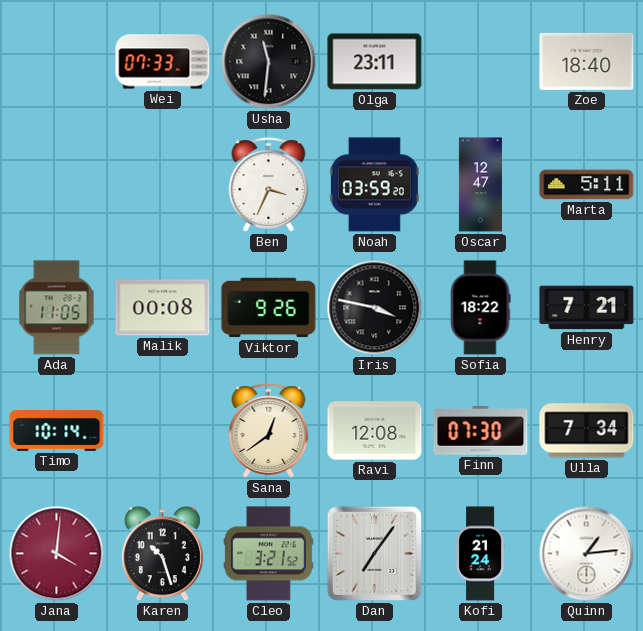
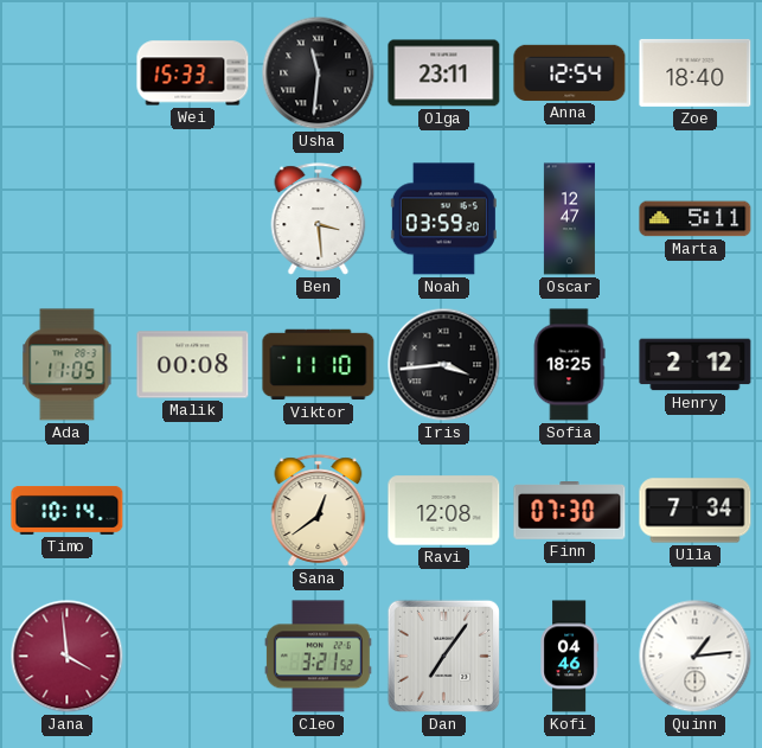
Wei: 07:33 -> 15:33
Anna: none -> 12:54
Ben: 3:34 -> 3:29
Viktor: 9:26 -> 11:10
Iris: 3:47 -> 3:44
Sofia: 18:22 -> 18:25
Henry: 7:21 -> 2:12
Jana: 4:01 -> 3:59
Karen: 10:27 -> none
Kofi: 21:24 -> 04:46
